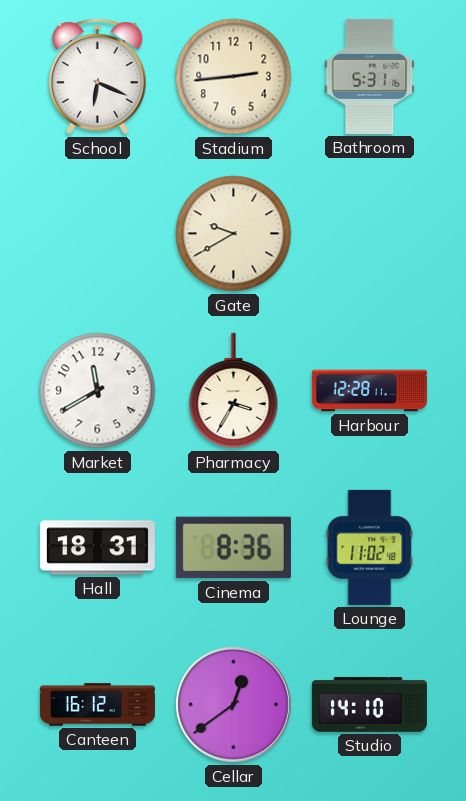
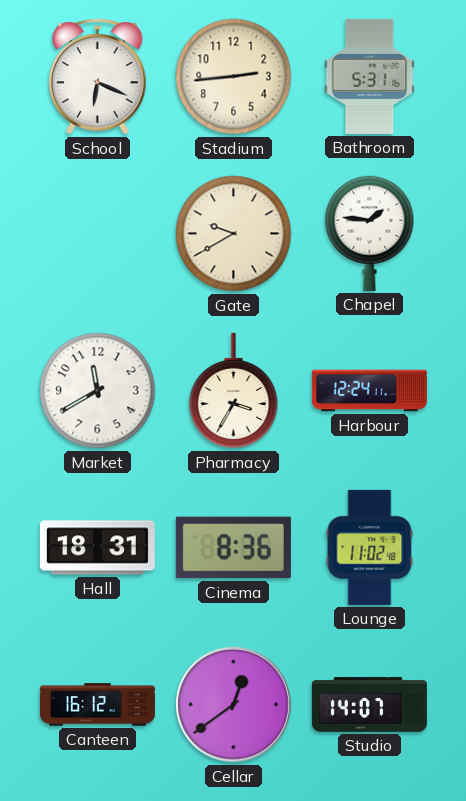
Chapel: none -> 1:46
Harbour: 12:28 -> 12:24
Studio: 14:10 -> 14:07
